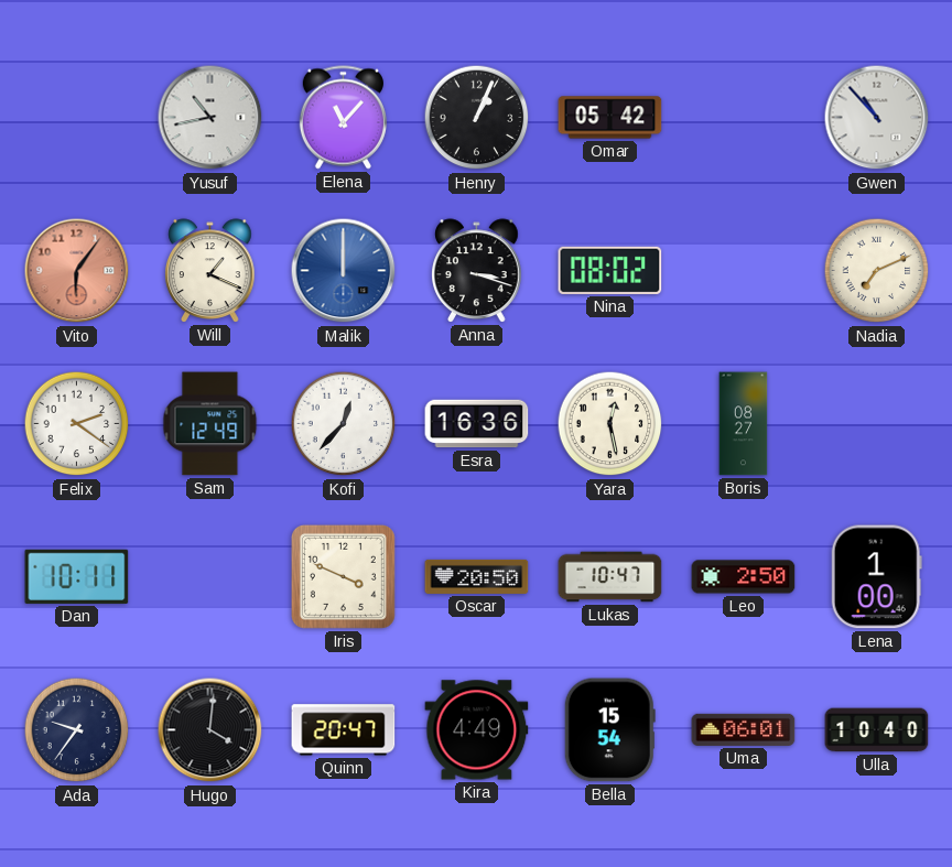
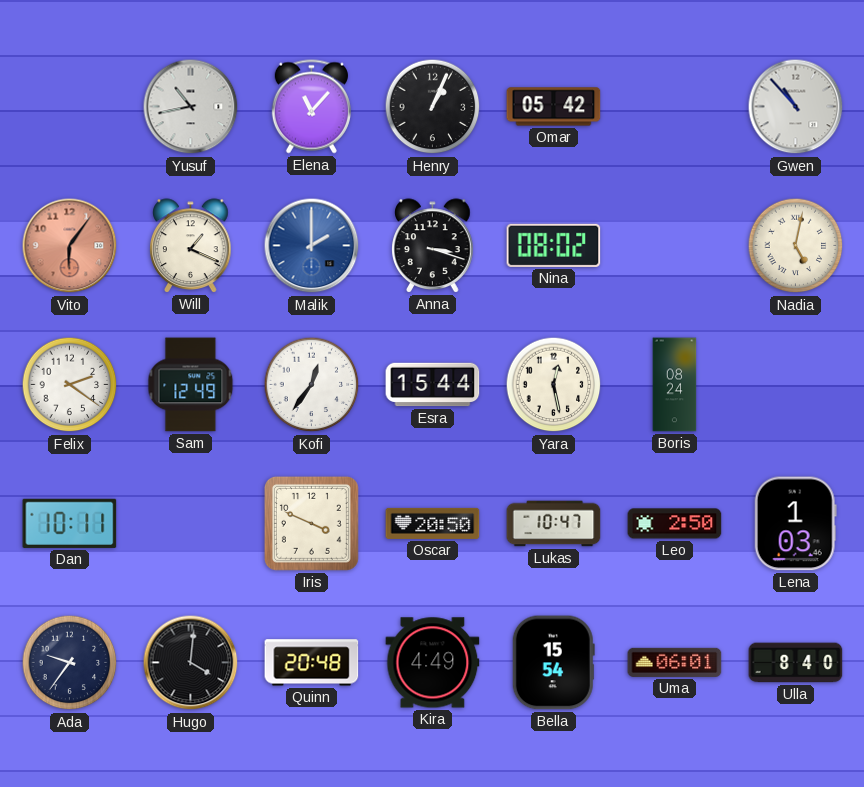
Malik: 12:00 -> 2:00
Nadia: 7:11 -> 5:02
Kofi: 12:37 -> 12:36
Esra: 16:36 -> 15:44
Boris: 08:27 -> 08:24
Lena: 1:00 -> 1:03
Quinn: 20:47 -> 20:48
Ulla: 10:40 -> 8:40
